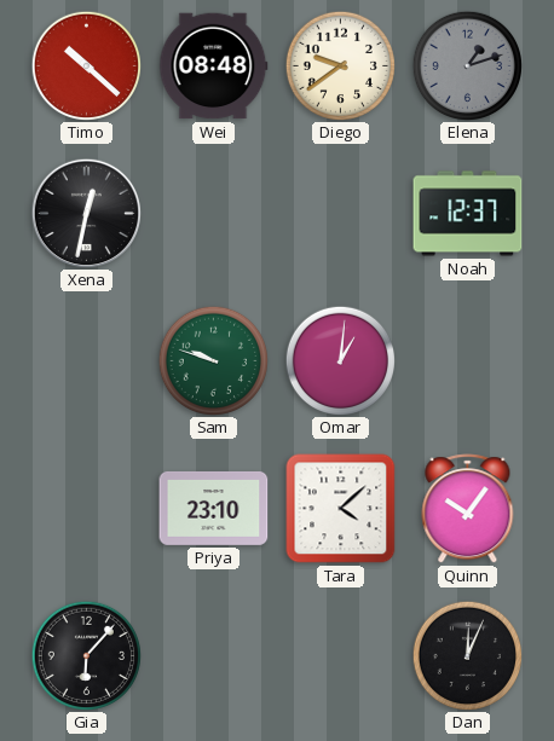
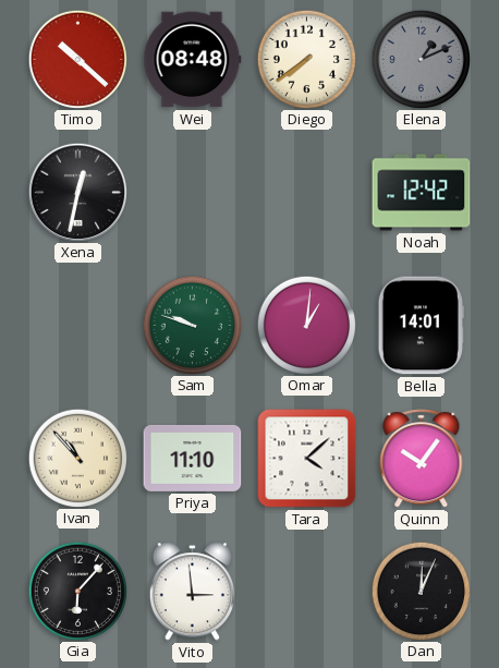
Diego: 9:39 -> 7:39
Elena: 1:12 -> 1:11
Noah: 12:37 -> 12:42
Bella: none -> 14:01
Ivan: none -> 10:53
Priya: 23:10 -> 11:10
Vito: none -> 2:59
